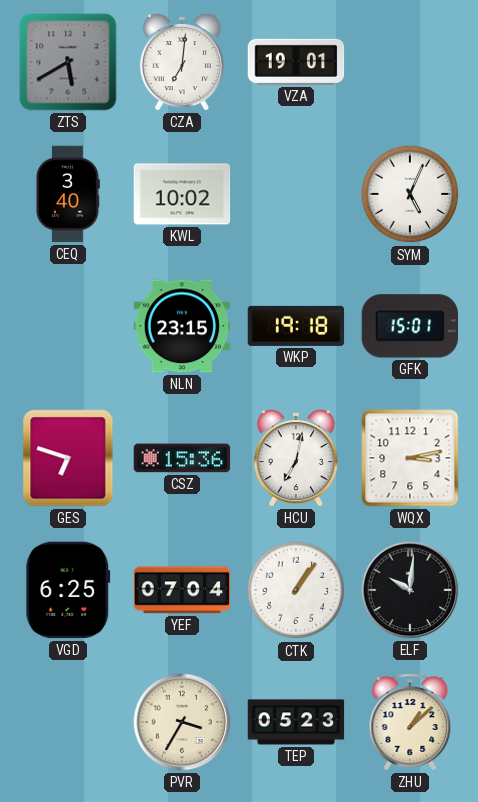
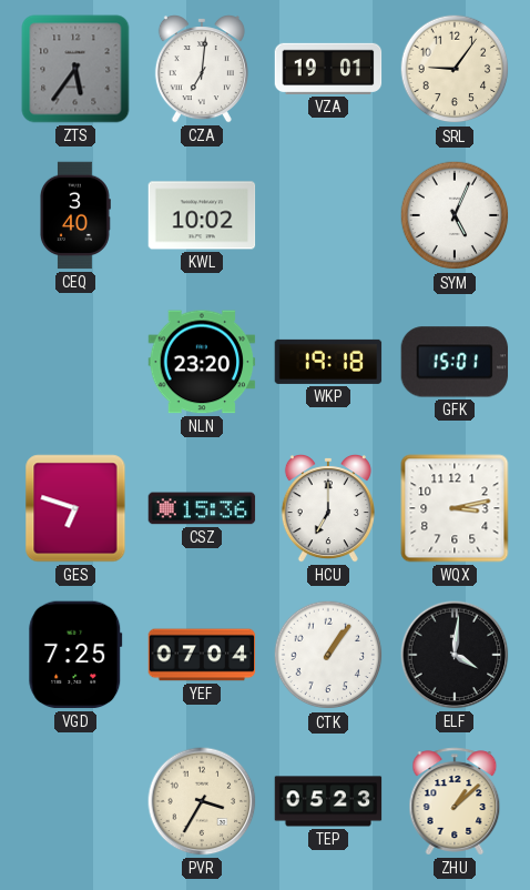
ZTS: 5:40 -> 5:36
SRL: none -> 9:06
NLN: 23:15 -> 23:20
HCU: 7:02 -> 7:00
VGD: 6:25 -> 7:25
ELF: 10:01 -> 4:01
